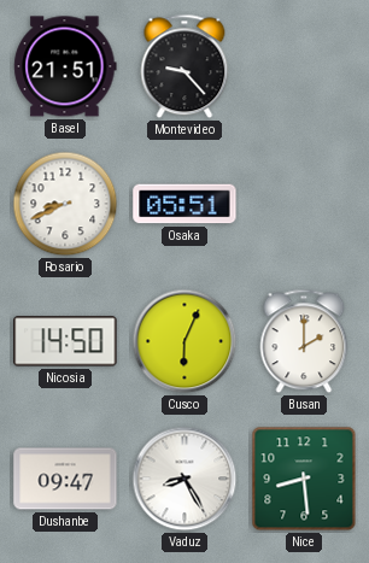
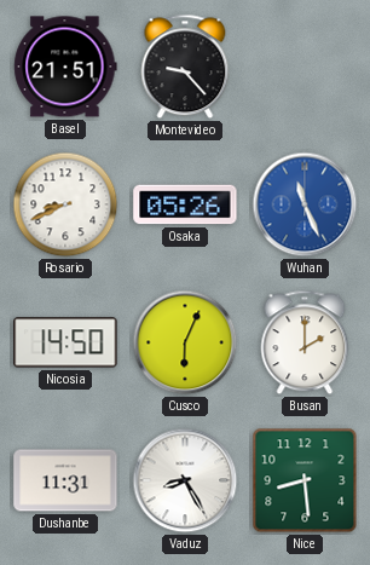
Osaka: 05:51 -> 05:26
Wuhan: none -> 11:26
Dushanbe: 09:47 -> 11:31
